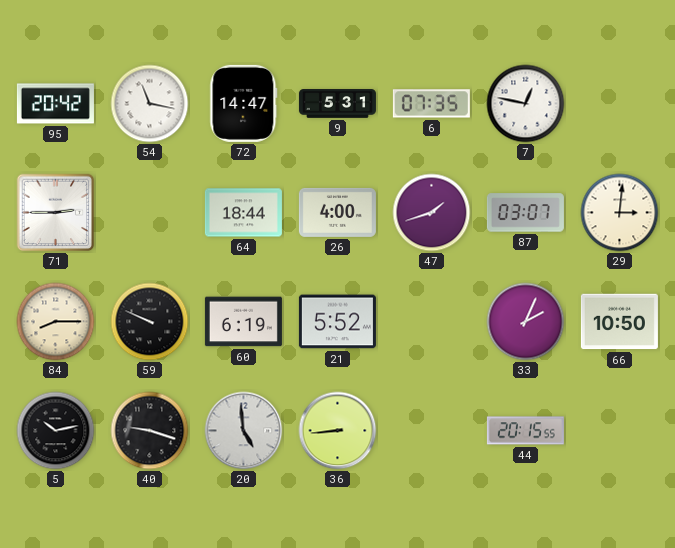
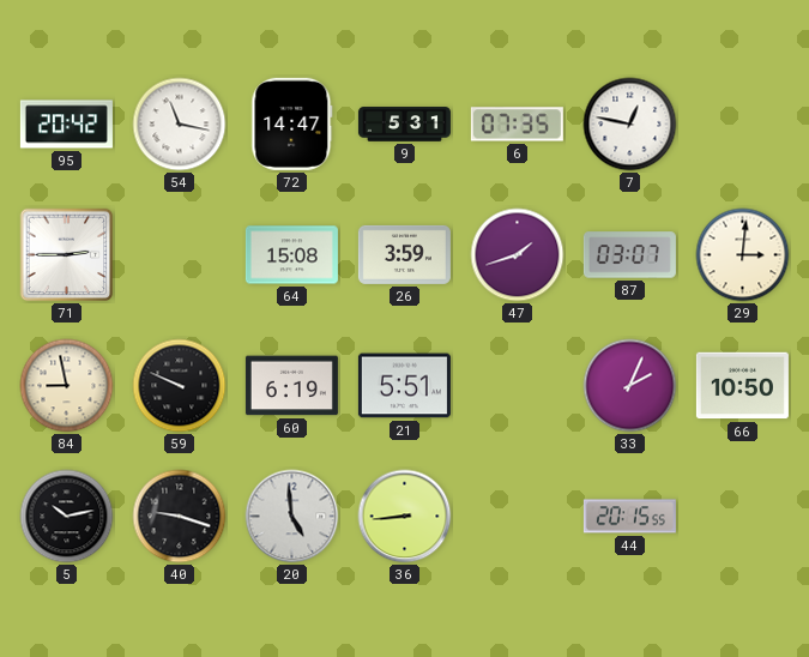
64: 18:44 -> 15:08
26: 4:00 -> 3:59
84: 8:15 -> 8:58
21: 5:52 -> 5:51
